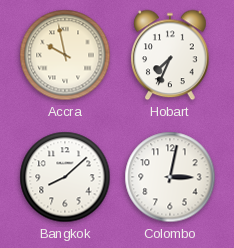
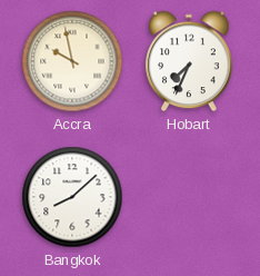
Colombo: 3:02 -> none
